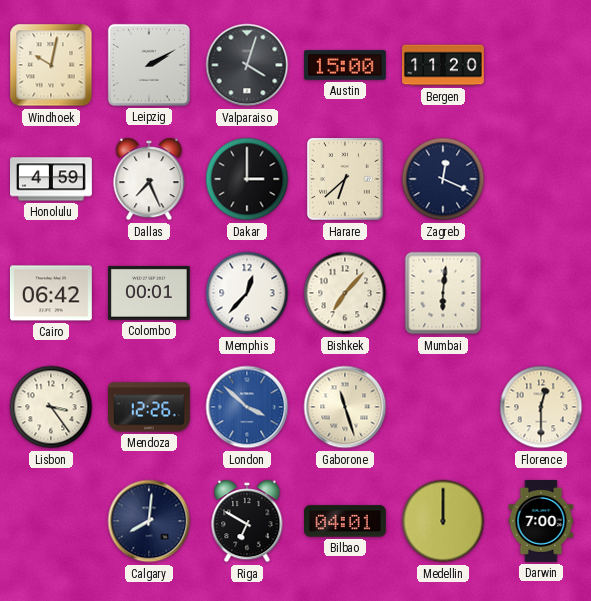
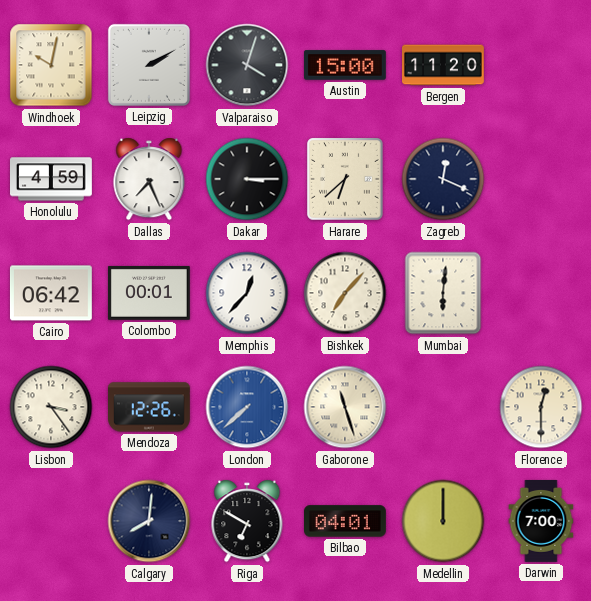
Dakar: 3:00 -> 3:15
London: 3:52 -> 7:38
